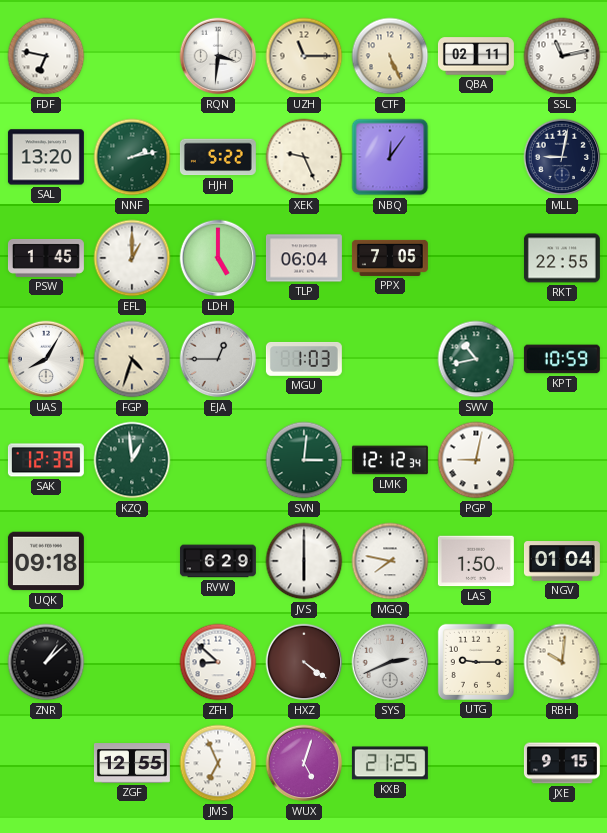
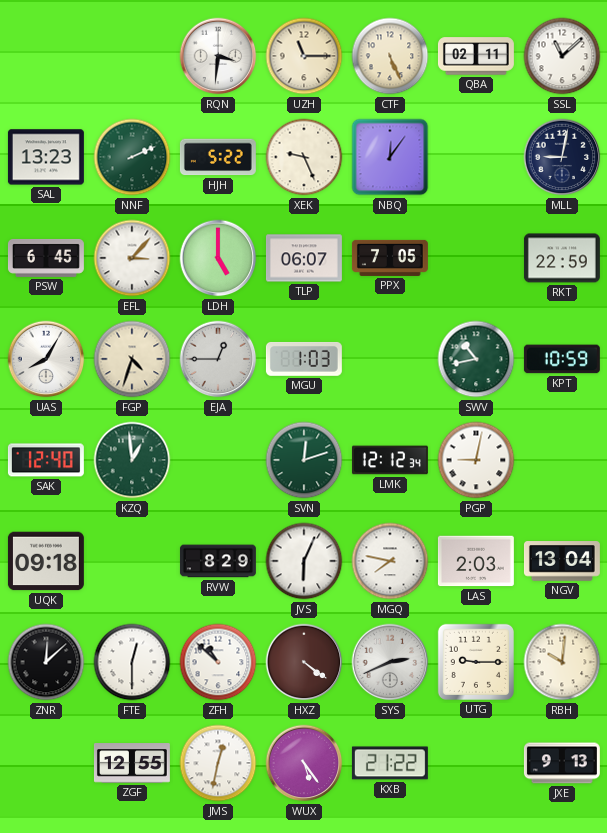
FDF: 6:47 -> none
SSL: 11:13 -> 11:08
SAL: 13:20 -> 13:23
NNF: 2:13 -> 2:11
PSW: 1:45 -> 6:45
EFL: 1:00 -> 3:07
TLP: 06:04 -> 06:07
RKT: 22:55 -> 22:59
SAK: 12:39 -> 12:40
SVN: 3:01 -> 12:12
RVW: 6:29 -> 8:29
JVS: 6:00 -> 6:04
LAS: 1:50 -> 2:03
NGV: 01:04 -> 13:04
ZNR: 1:08 -> 12:08
FTE: none -> 12:30
ZFH: 8:52 -> 10:52
JMS: 6:56 -> 12:32
WUX: 5:03 -> 5:24
KXB: 21:25 -> 21:22
JXE: 9:15 -> 9:13
